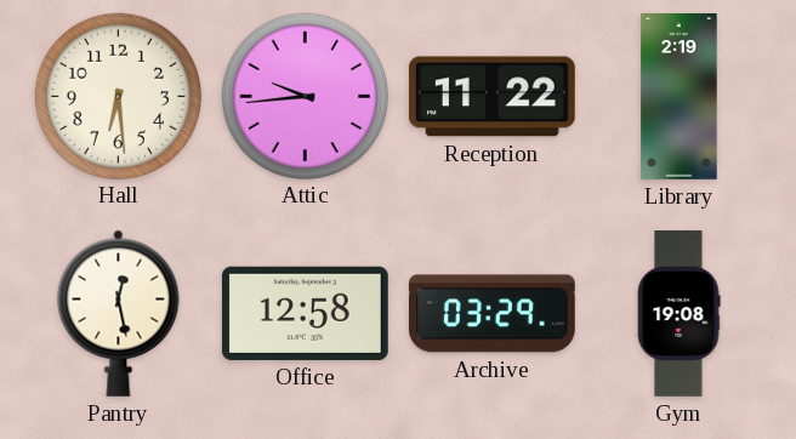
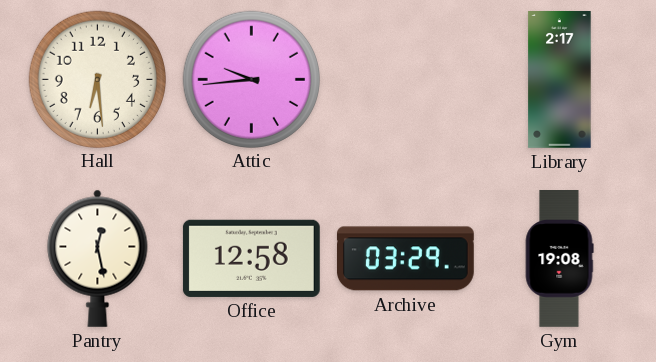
Reception: 11:22 -> none
Library: 2:19 -> 2:17
